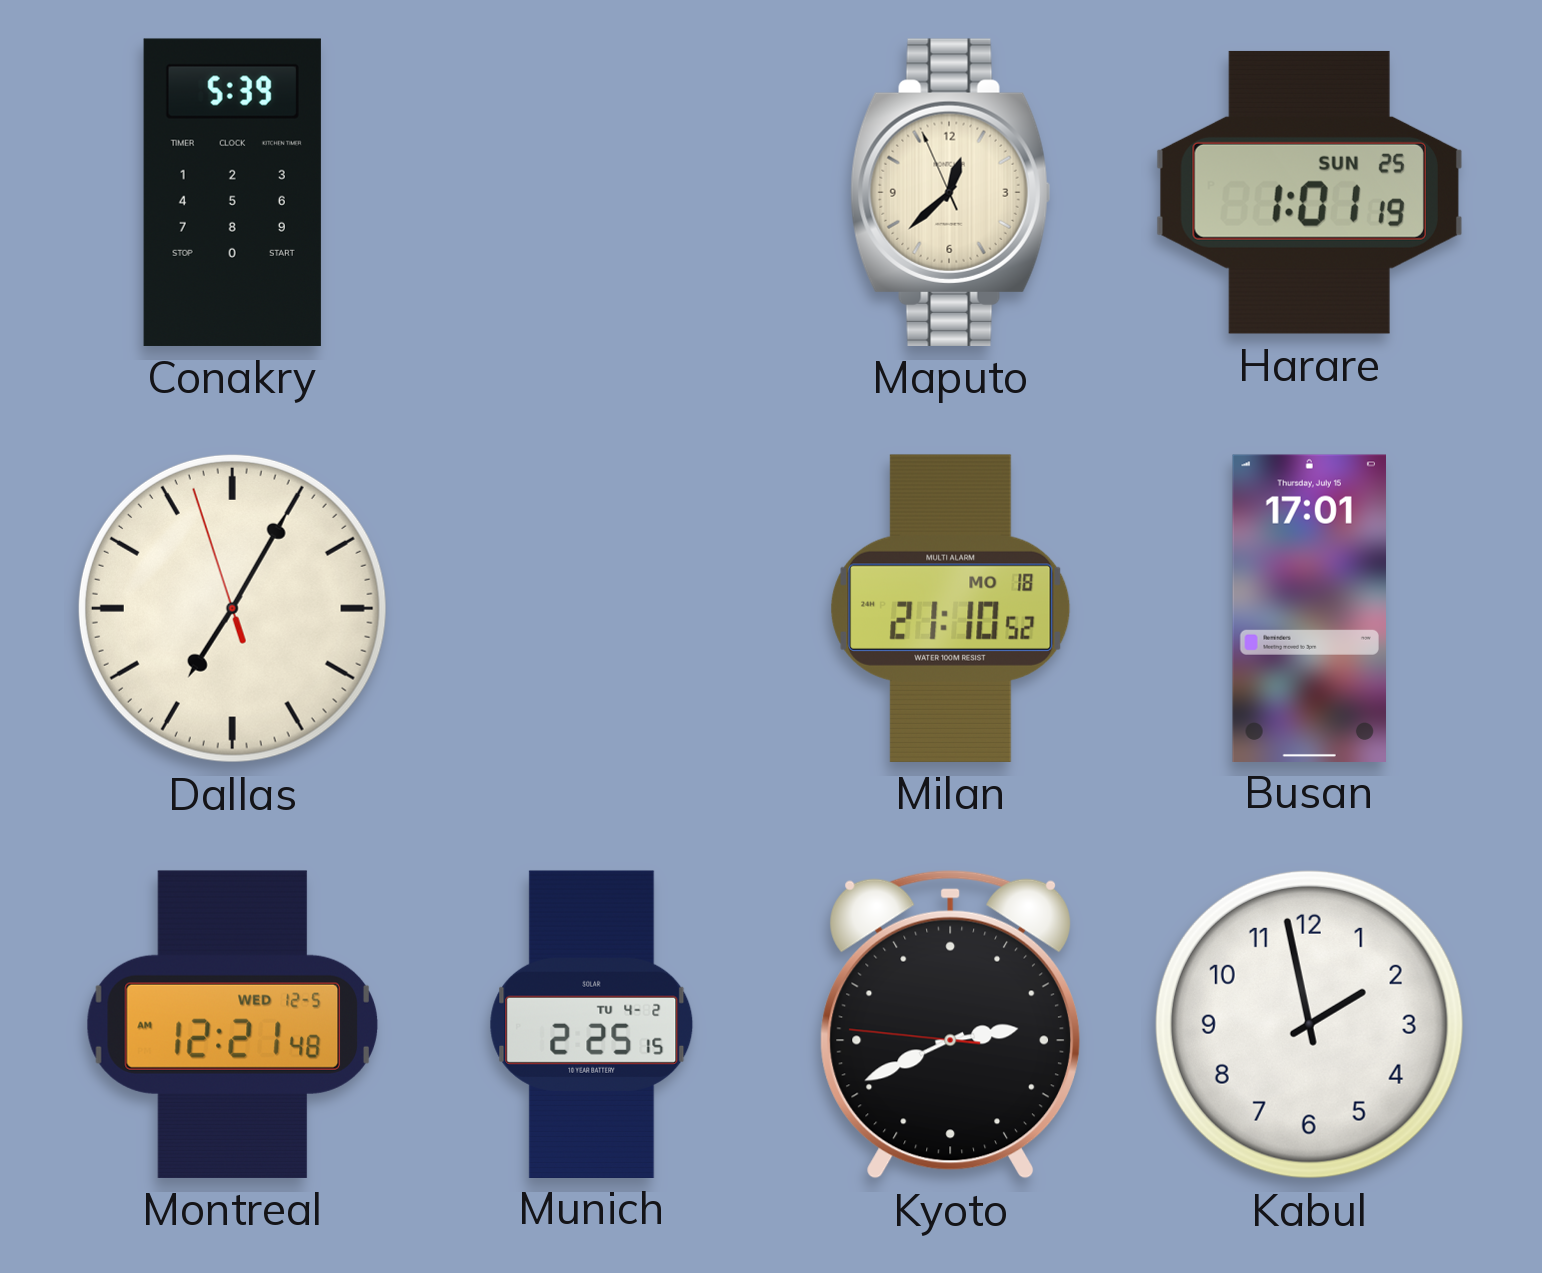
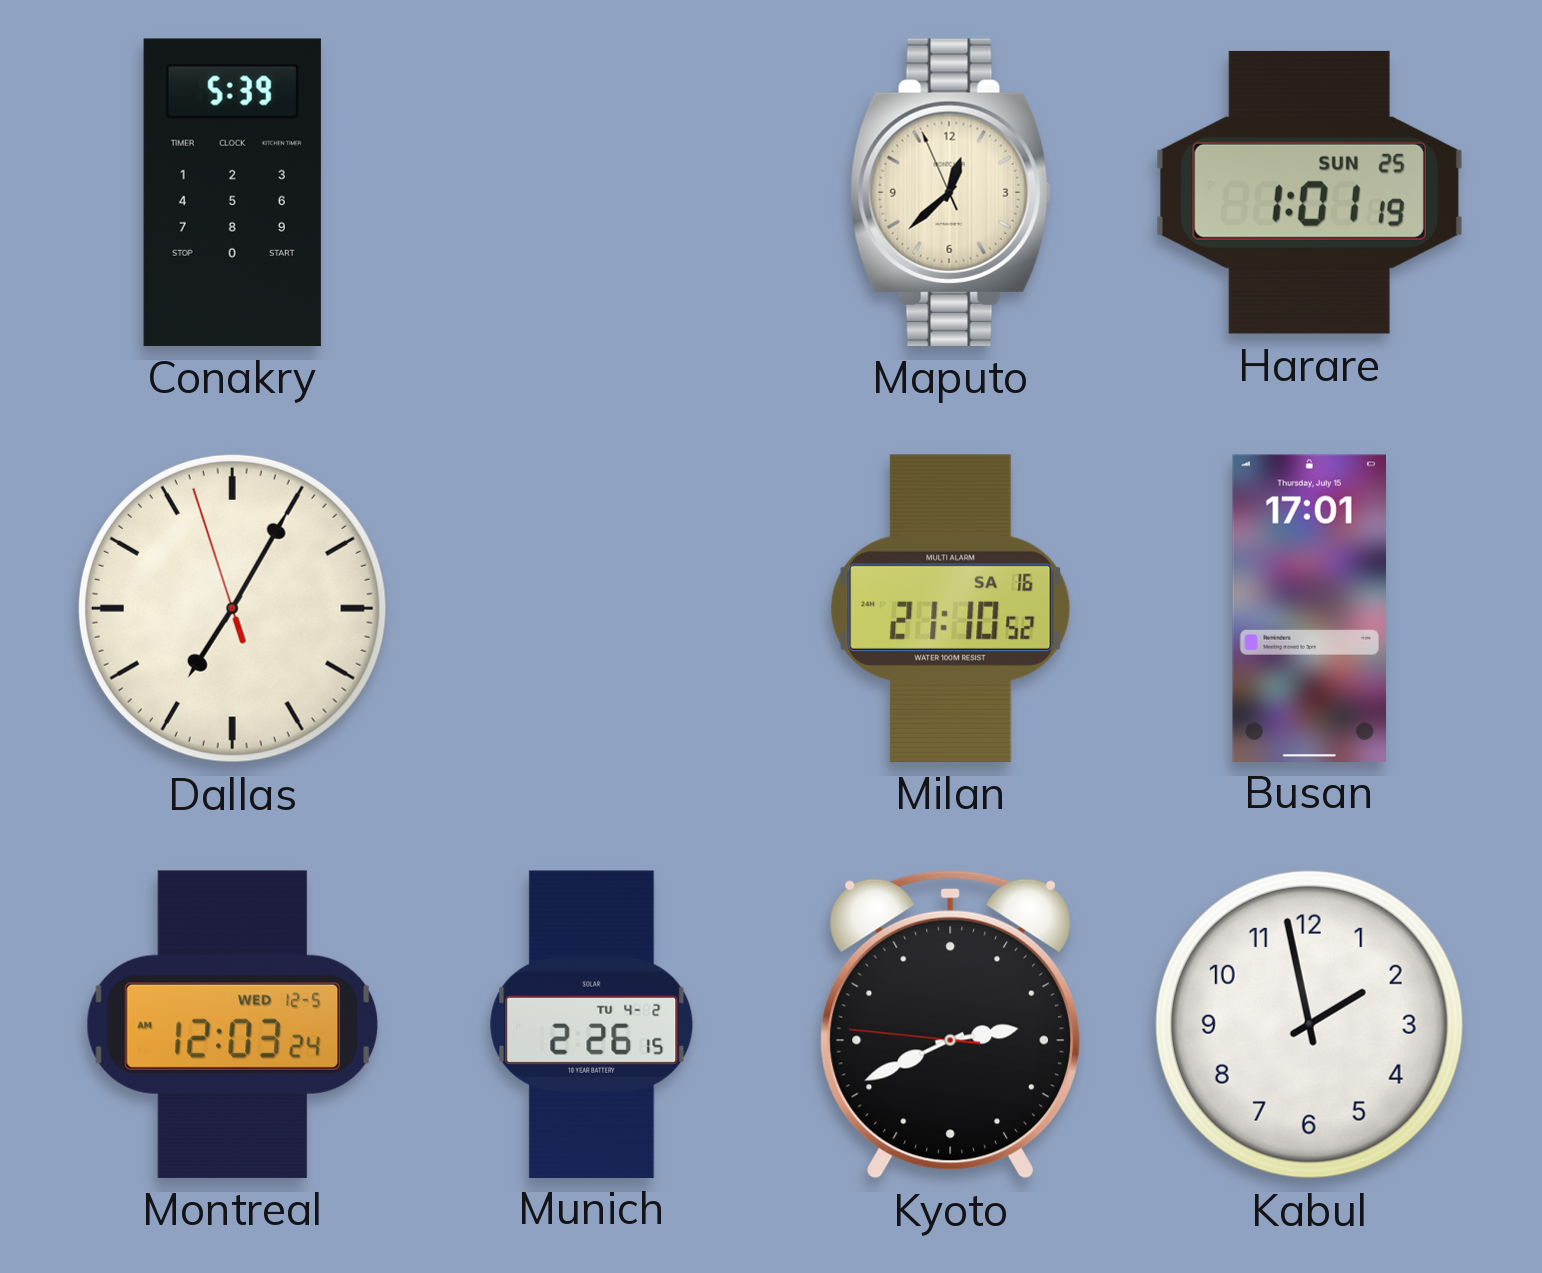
Milan date: MO 18 -> SA 16
Montreal: 12:21 -> 12:03
Munich: 2:25 -> 2:26
